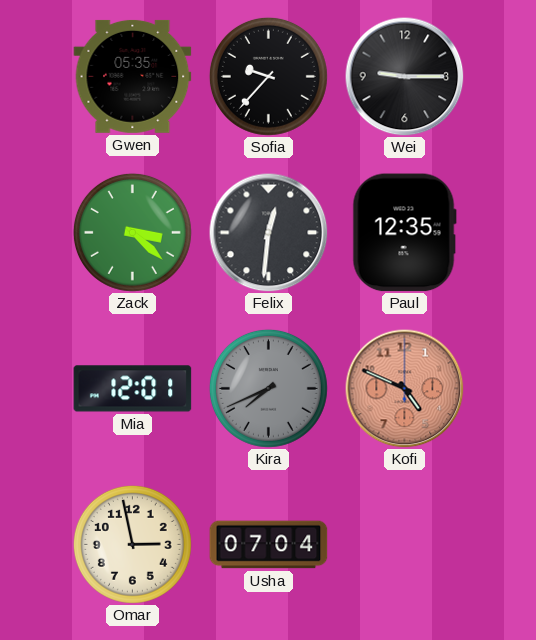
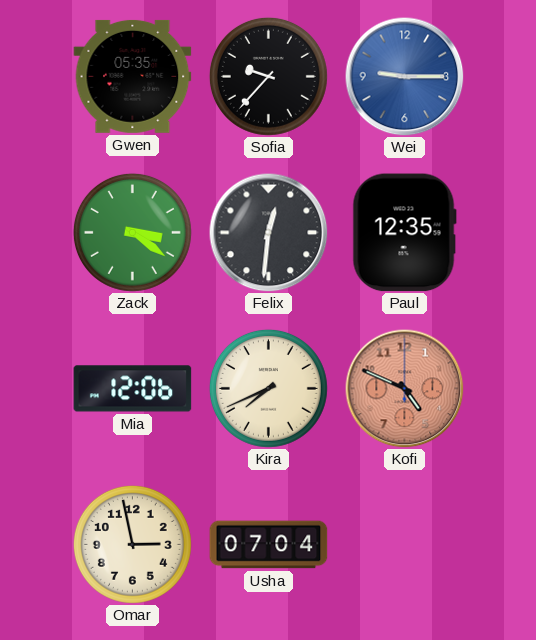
Wei dial: black -> blue
Zack: 3:22 -> 3:21
Mia: 12:01 -> 12:06
Kira dial: grey -> cream
